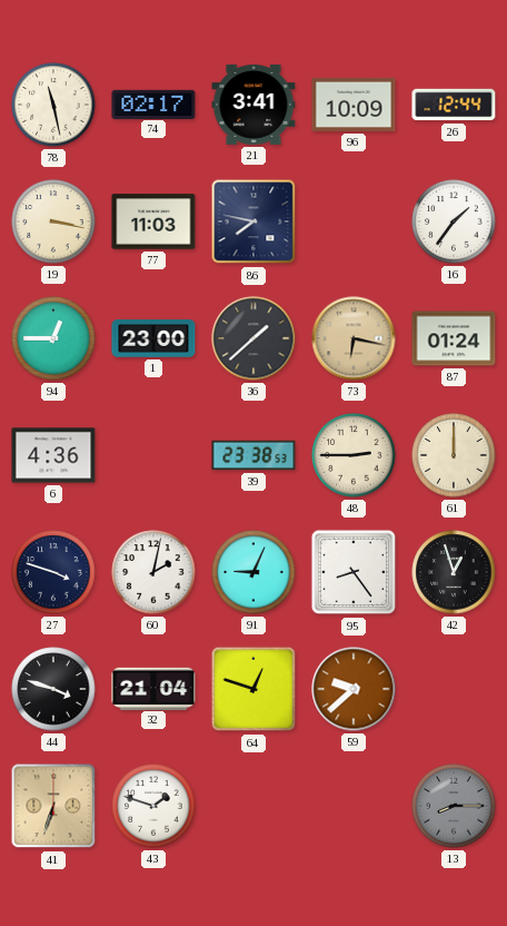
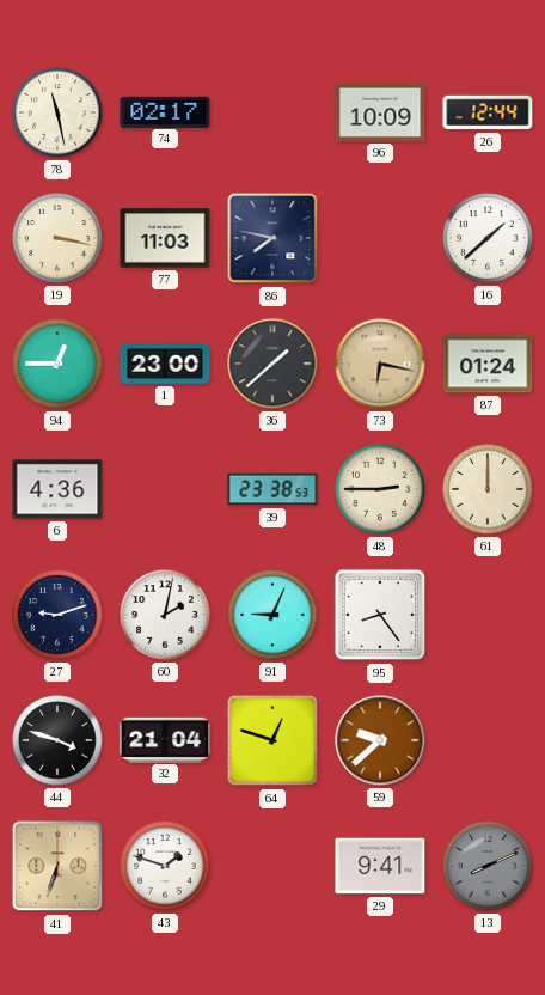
21: 3:41 -> none
16: 1:36 -> 1:38
27: 3:48 -> 9:12
42: 12:57 -> none
29: none -> 9:41
13: 8:15 -> 8:11
